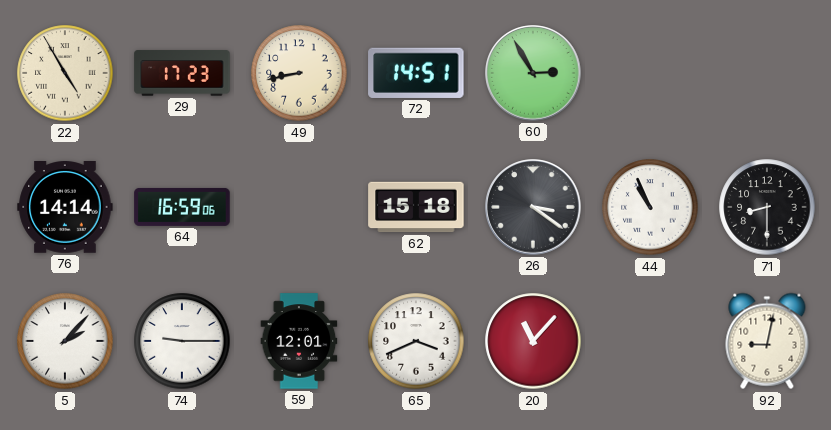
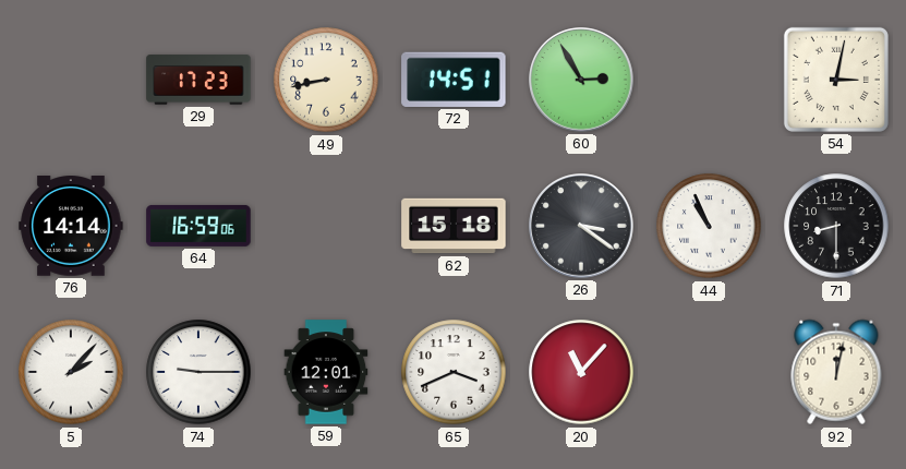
22: 4:55 -> none
54: none -> 3:02
92: 9:02 -> 12:02
